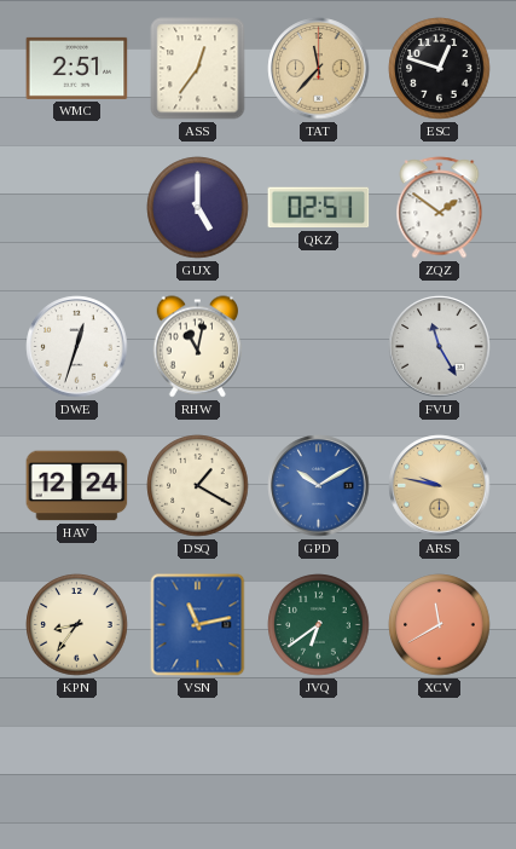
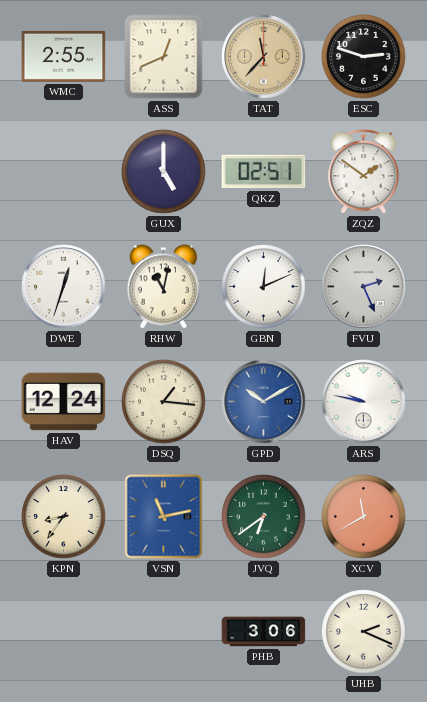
WMC: 2:51 -> 2:55
ASS: 12:36 -> 12:41
ESC: 12:48 -> 2:48
GBN: none -> 12:11
FVU: 11:25 -> 2:26
DSQ: 1:20 -> 1:16
ARS dial: champagne -> white
PHB: none -> 3:06
UHB: none -> 2:19
